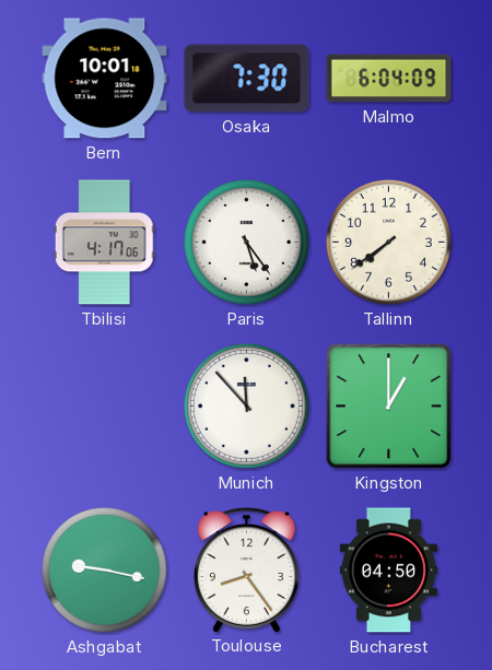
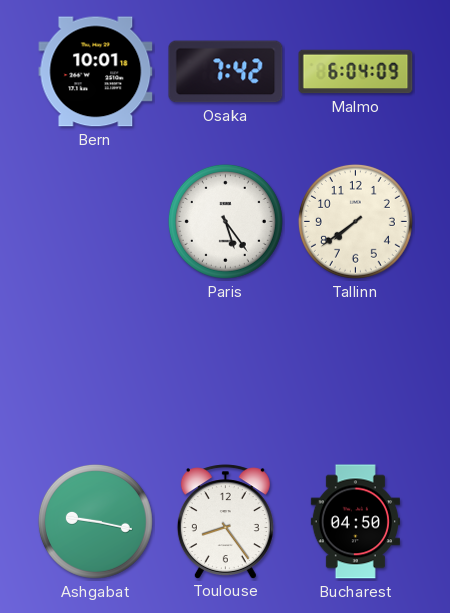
Osaka: 7:30 -> 7:42
Tbilisi: 4:17 -> none
Munich: 11:53 -> none
Kingston: 1:00 -> none
